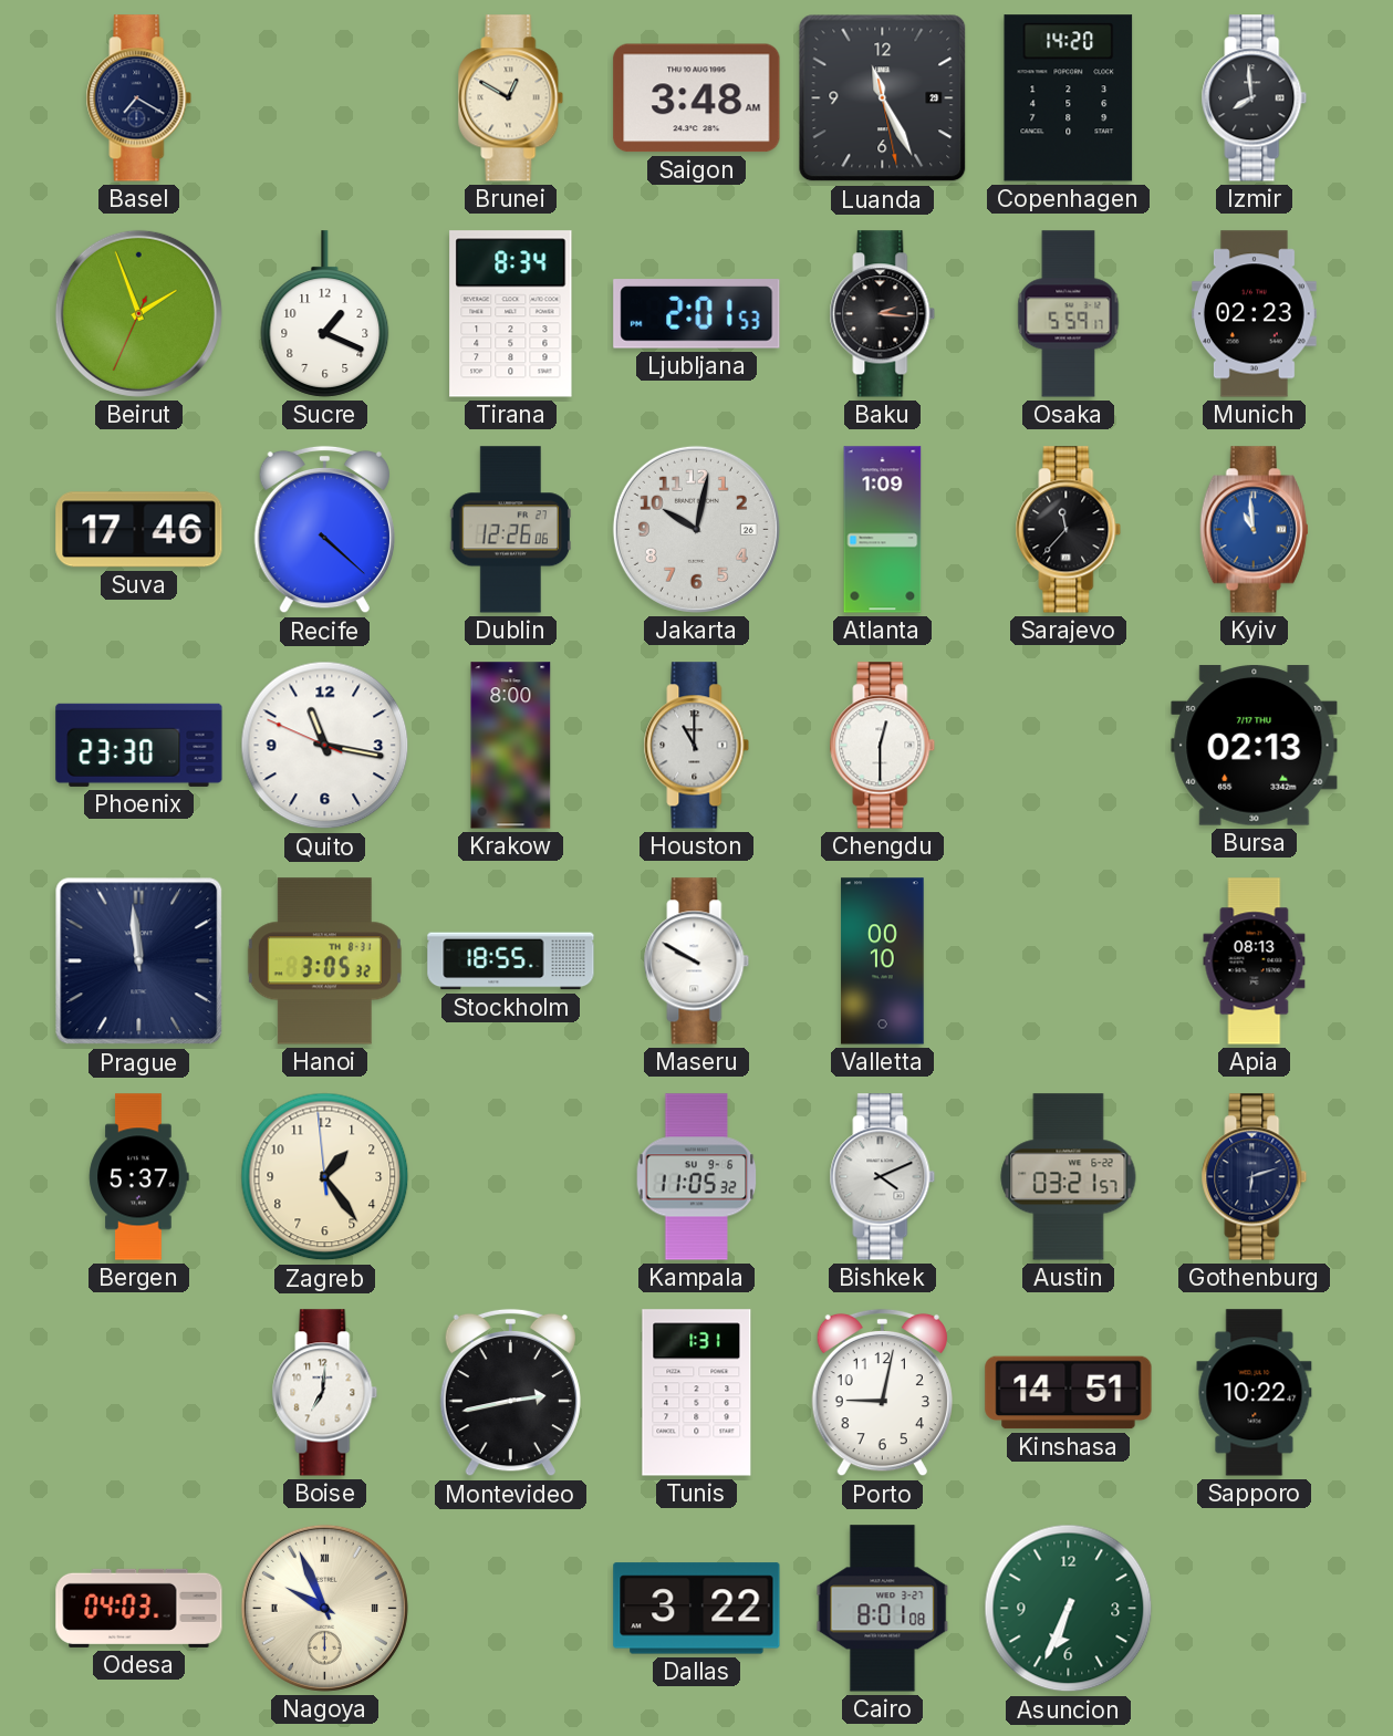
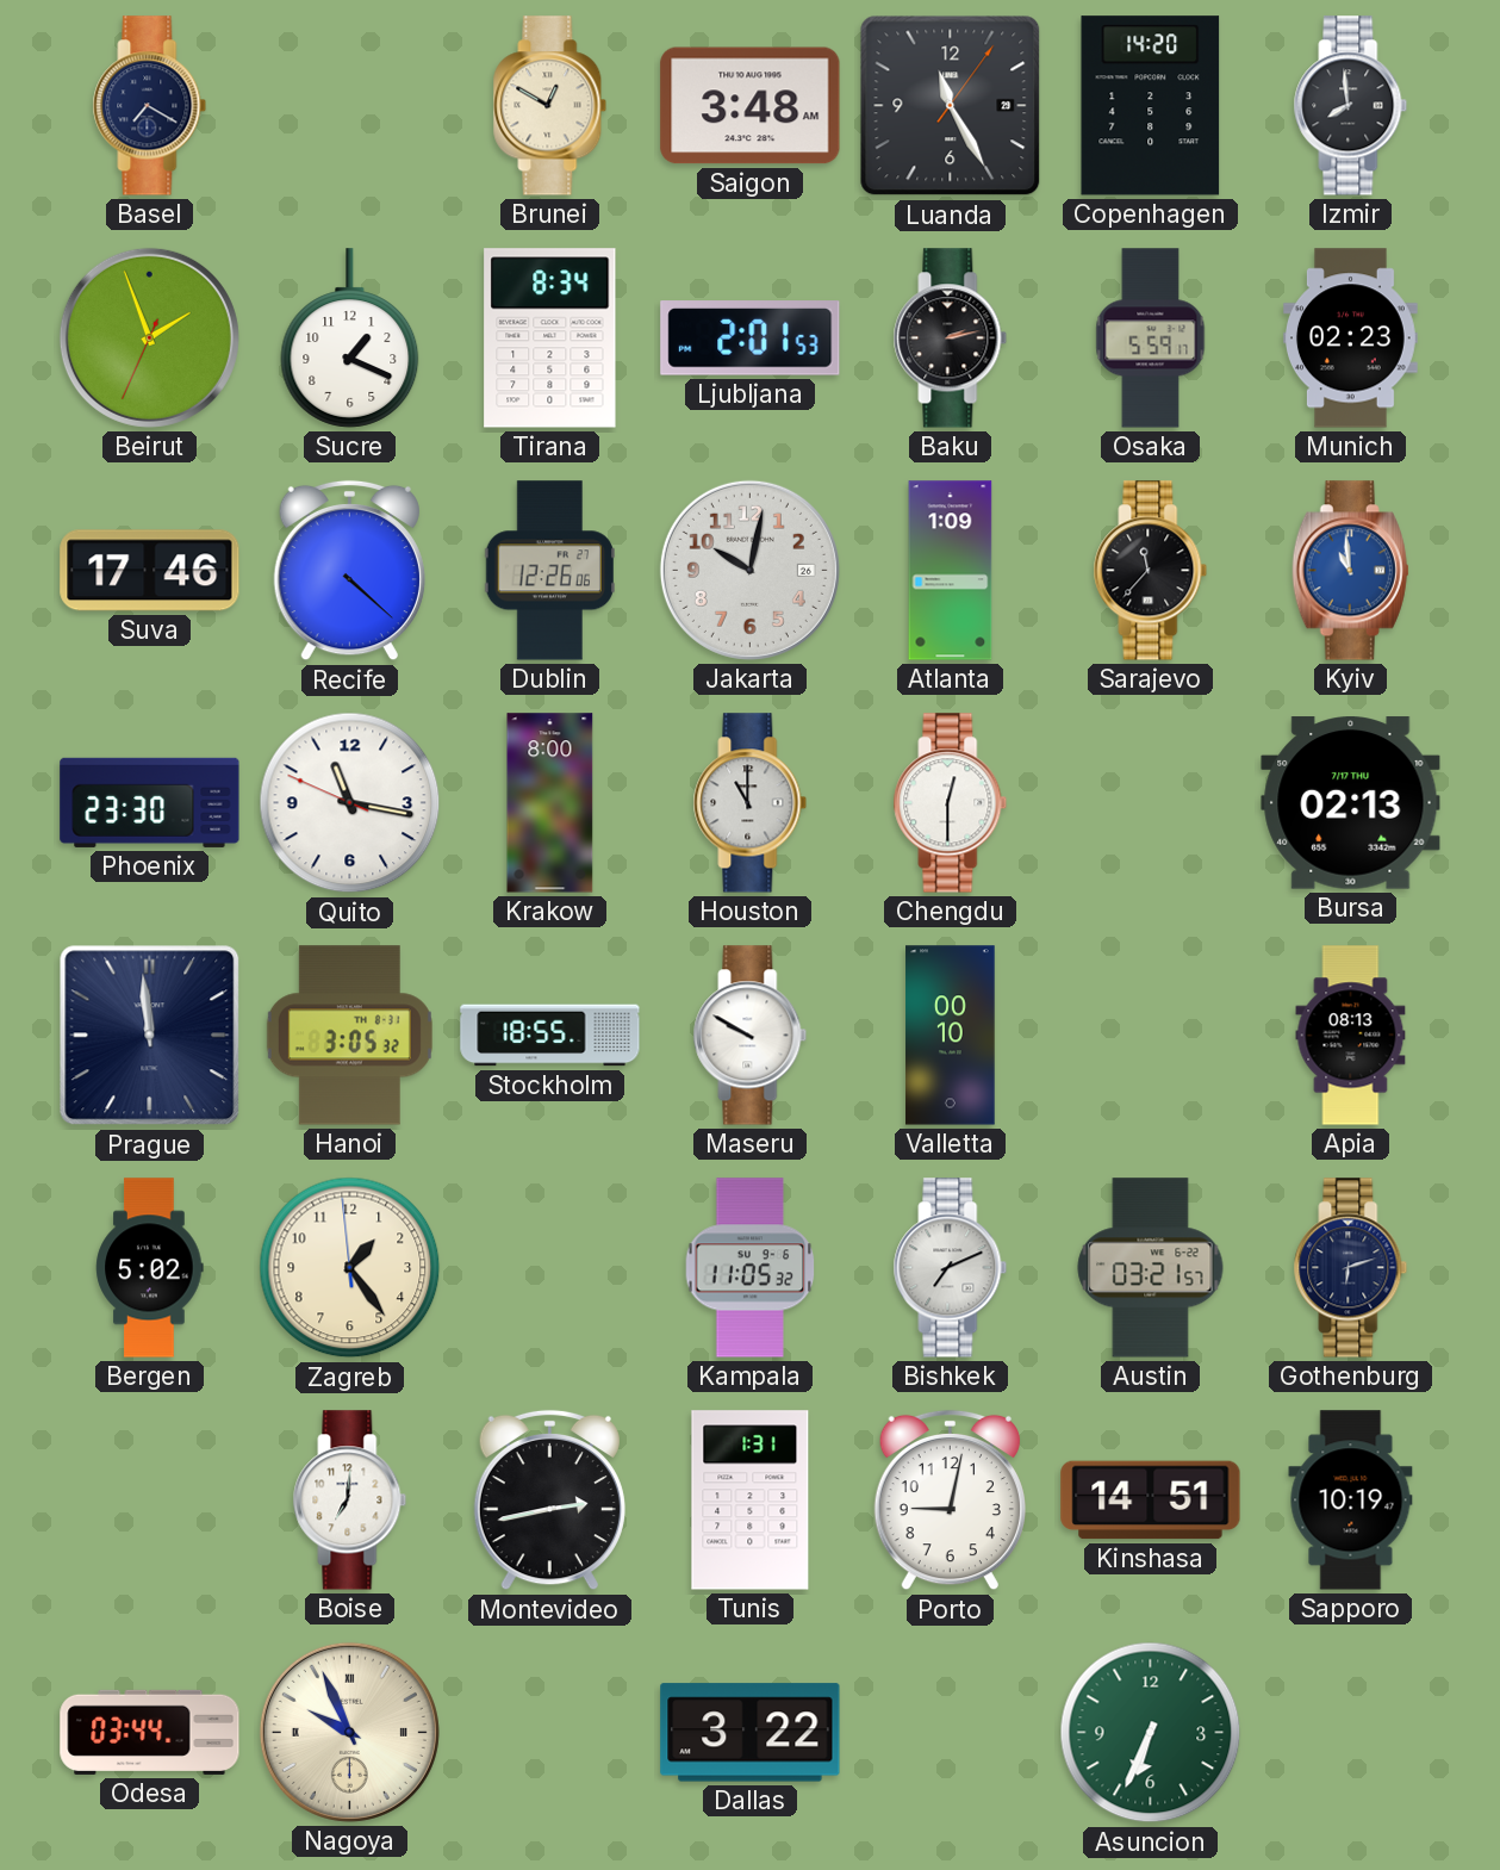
Luanda: 11:25:28 -> 11:25:06
Baku: 2:16 -> 2:13
Bergen: 5:37 -> 5:02
Bishkek: 4:11 -> 7:11
Sapporo: 10:22 -> 10:19
Odesa: 04:03 -> 03:44
Cairo: 8:01 -> none
